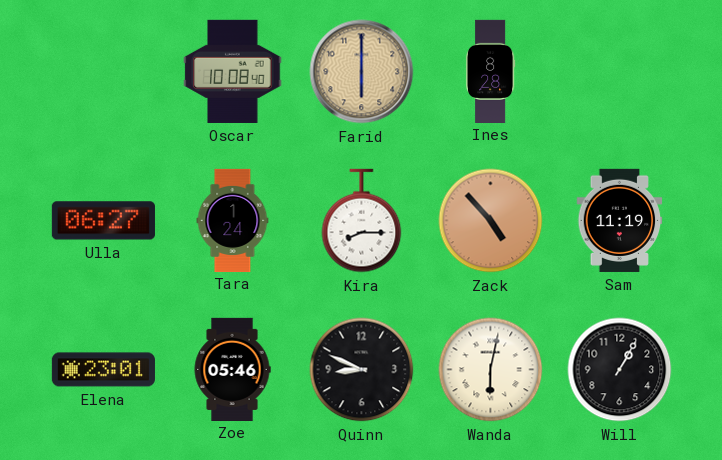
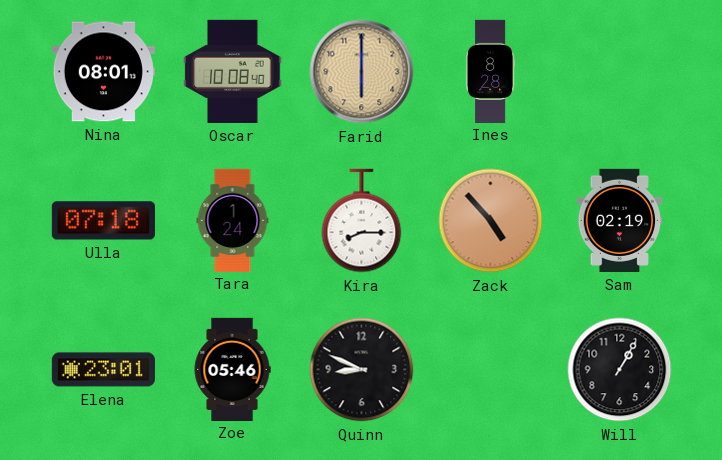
Nina: none -> 08:01
Ulla: 06:27 -> 07:18
Sam: 11:19 -> 02:19
Wanda: 6:02 -> none
